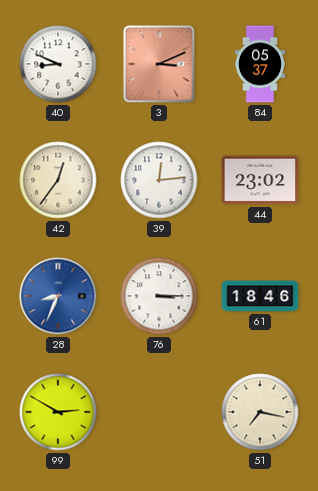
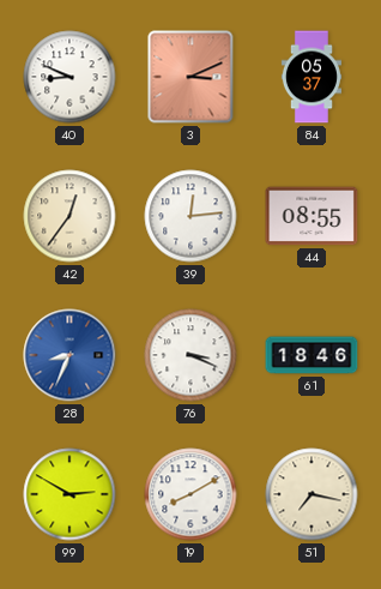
44: 23:02 -> 08:55
76: 3:15 -> 3:19
19: none -> 8:10
